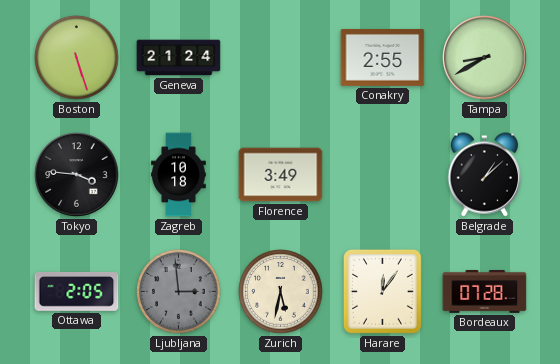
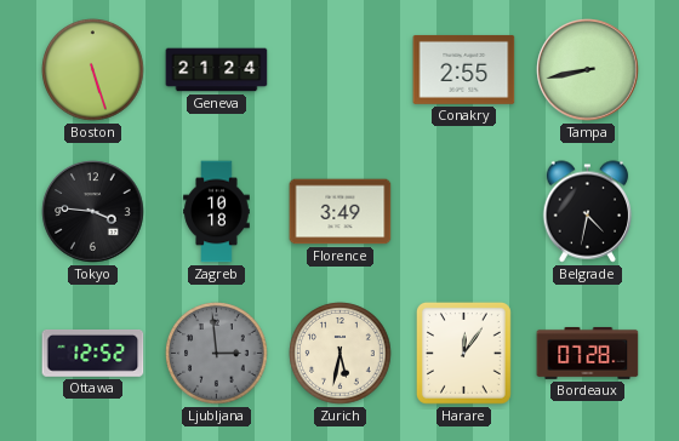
Tampa: 8:40 -> 8:43
Belgrade: 1:08 -> 4:32
Ottawa: 2:05 -> 12:52
